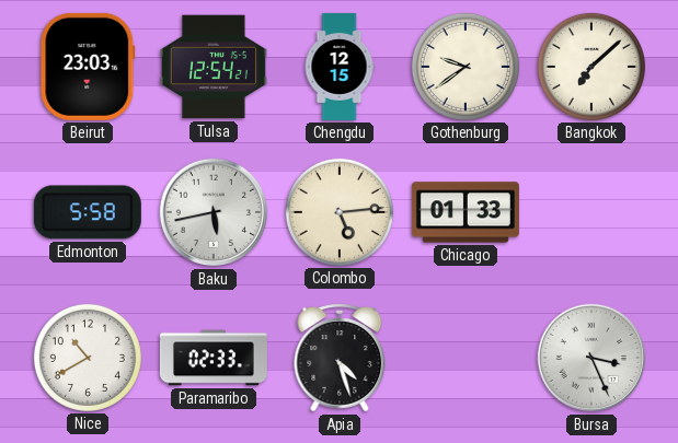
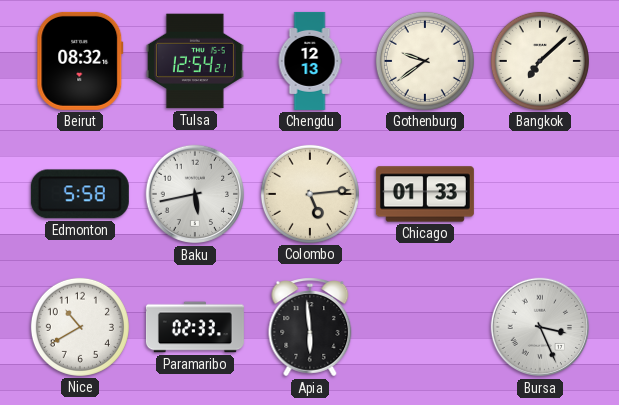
Beirut: 23:03 -> 08:32
Chengdu: 12:15 -> 12:13
Apia: 4:27 -> 5:59
